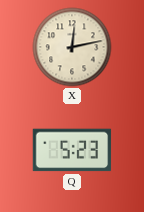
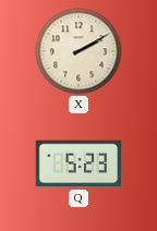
X: 12:13 -> 2:10
